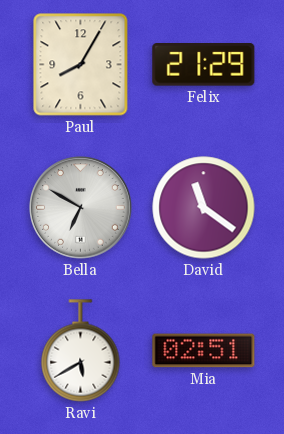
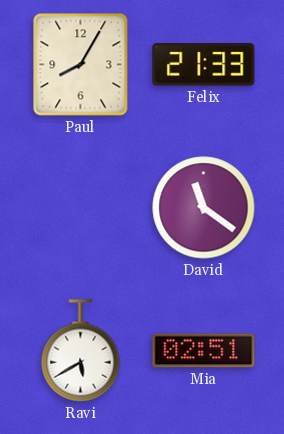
Felix: 21:29 -> 21:33
Bella: 6:50 -> none
